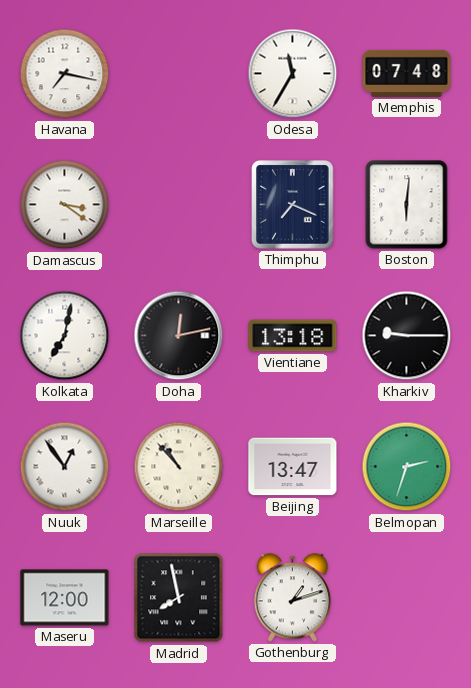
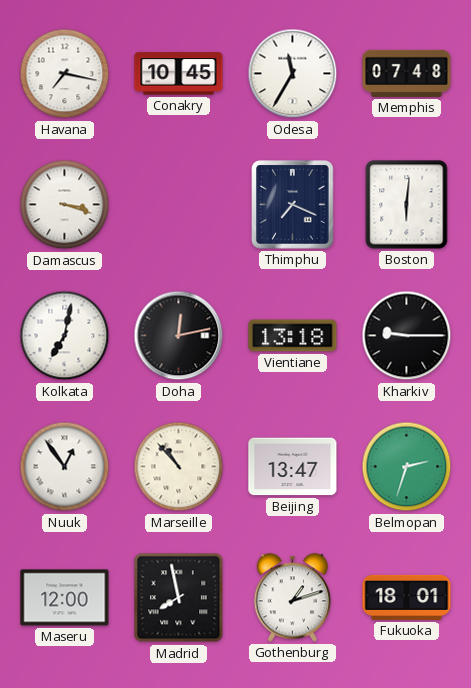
Conakry: none -> 10:45
Damascus: 3:21 -> 3:18
Fukuoka: none -> 18:01
